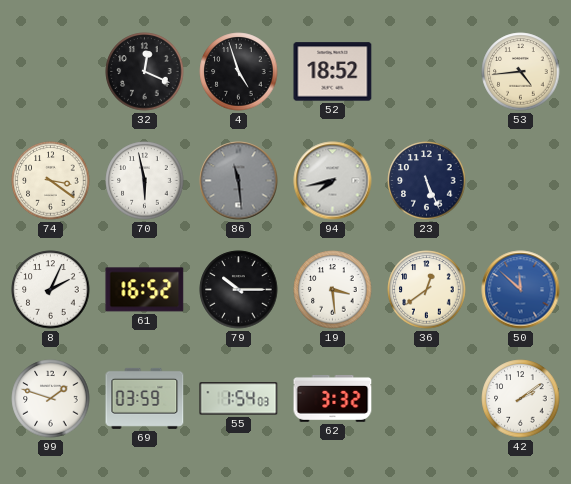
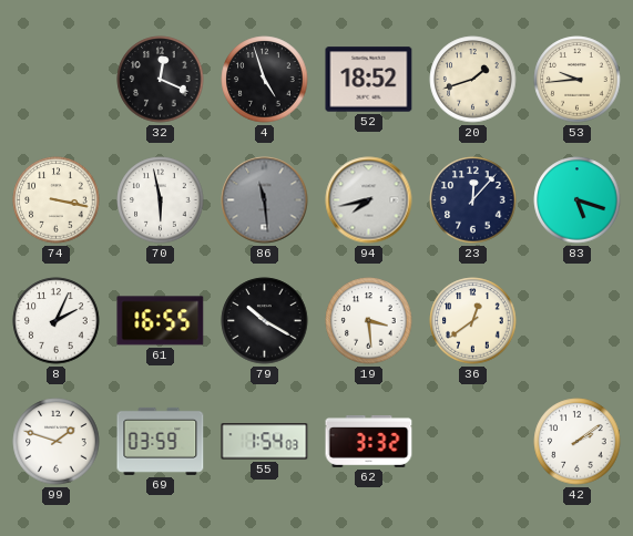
20: none -> 1:42
53: 4:44 -> 9:44
74: 3:21 -> 3:17
23: 5:26 -> 12:07
83: none -> 5:18
61: 16:52 -> 16:55
79: 10:15 -> 10:20
50: 11:52 -> none
